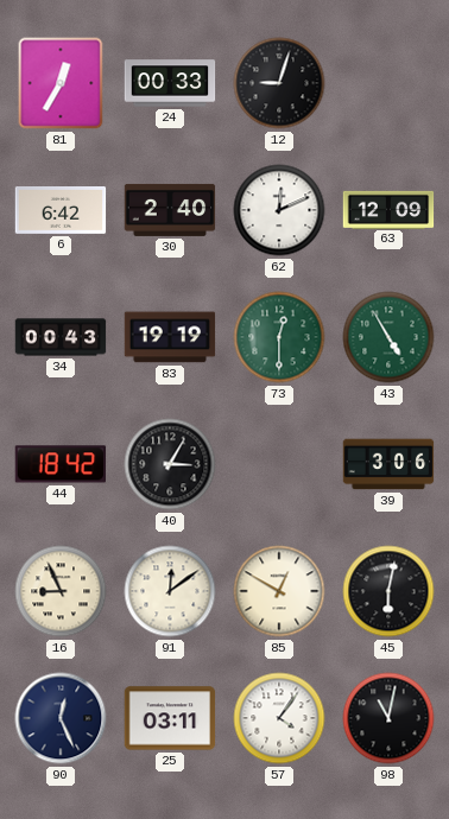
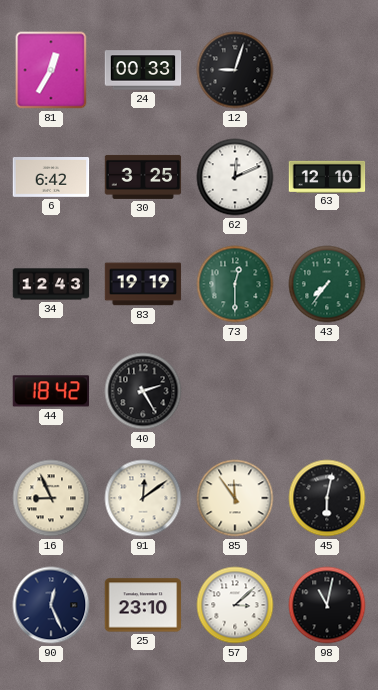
30: 2:40 -> 3:25
63: 12:09 -> 12:10
34: 00:43 -> 12:43
43: 4:55 -> 7:36
40: 3:05 -> 2:25
39: 3:06 -> none
85: 12:50 -> 11:54
25: 03:11 -> 23:10
57: 4:06 -> 3:08
